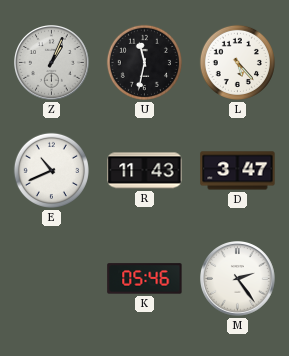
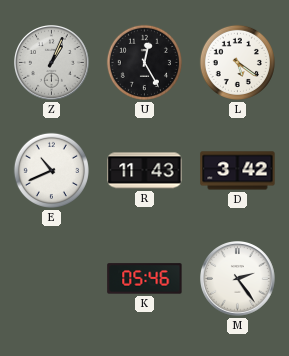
U: 11:32 -> 12:25
L: 5:23 -> 5:21
D: 3:47 -> 3:42
